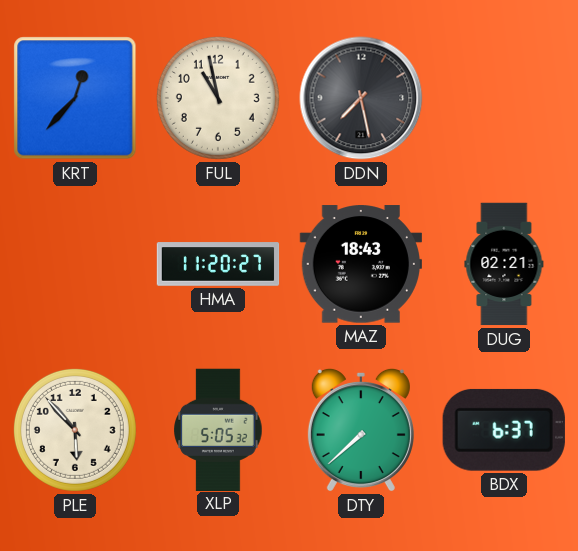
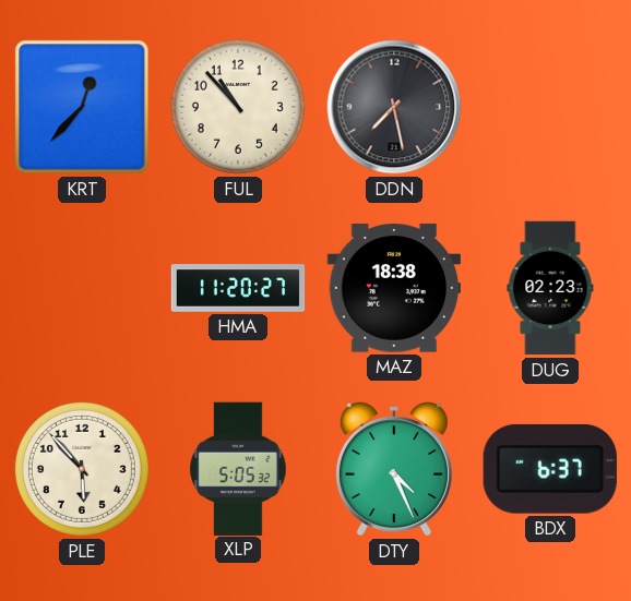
FUL: 10:58 -> 10:53
MAZ: 18:43 -> 18:38
DUG: 02:21 -> 02:23
DTY: 7:38 -> 4:26
